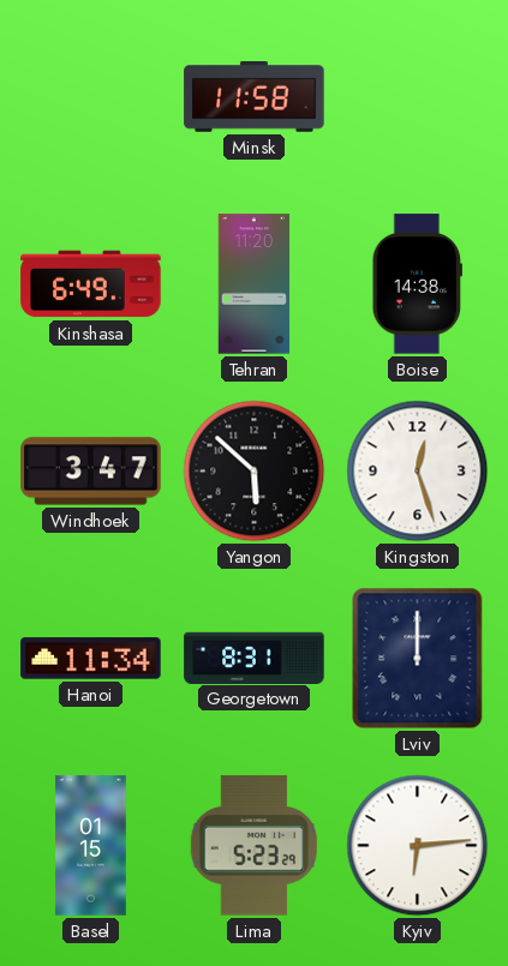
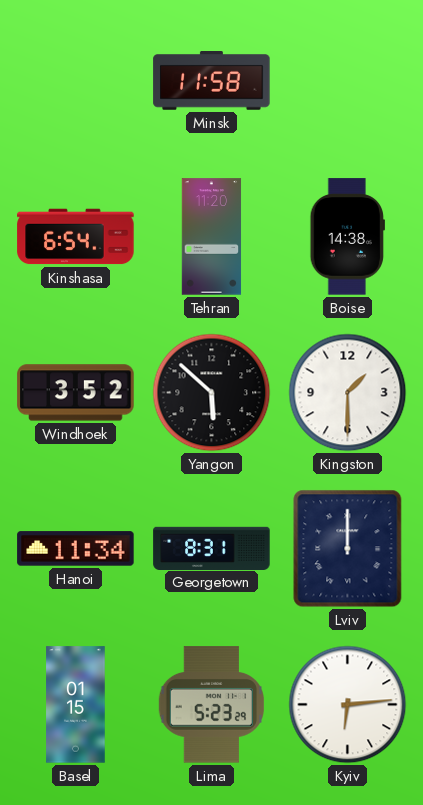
Kinshasa: 6:49 -> 6:54
Windhoek: 3:47 -> 3:52
Kingston: 12:27 -> 1:30
